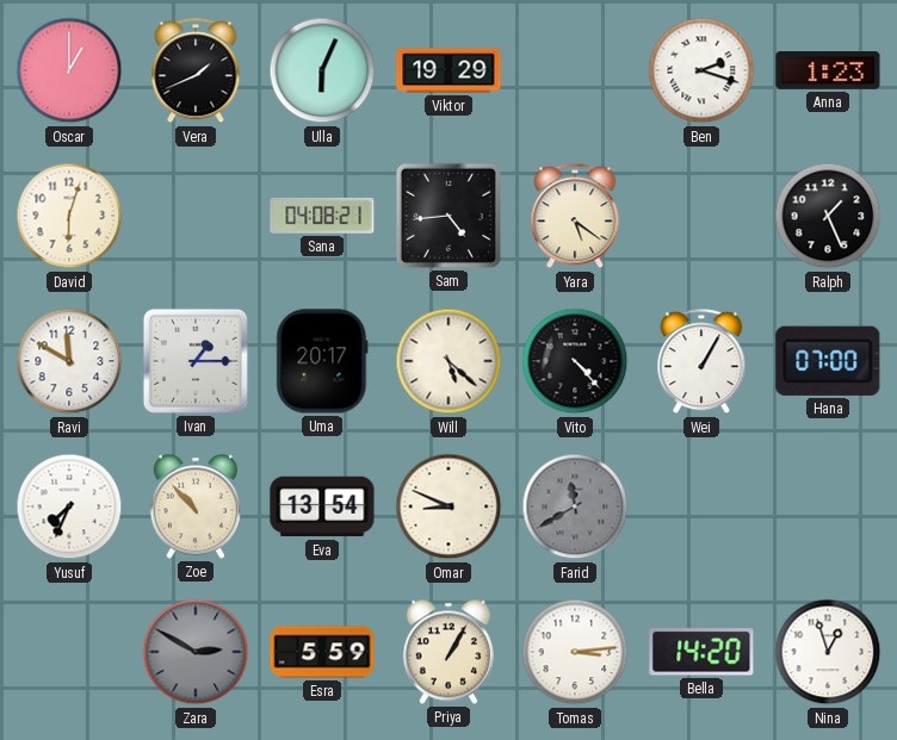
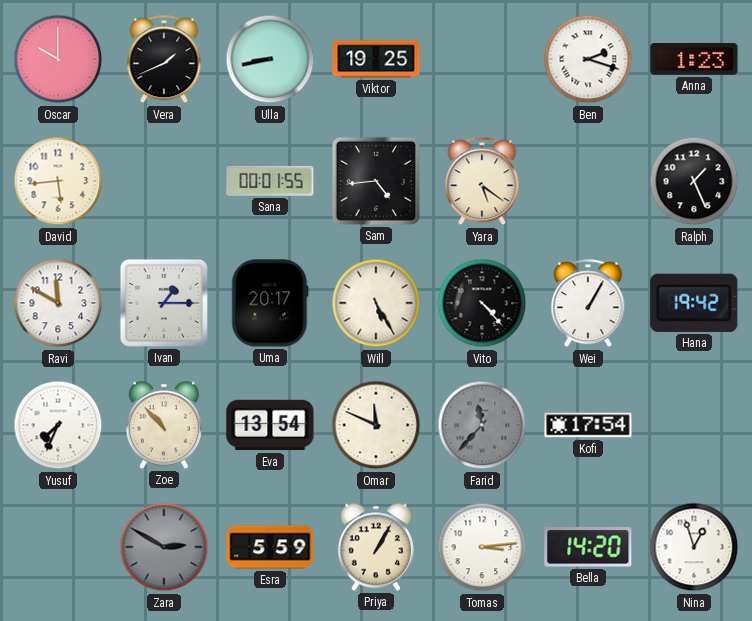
Oscar: 1:00 -> 10:00
Ulla: 6:04 -> 8:43
Viktor: 19:29 -> 19:25
David: 6:03 -> 5:44
Sana: 04:08 -> 00:01
Will: 5:22 -> 5:25
Hana: 07:00 -> 19:42
Omar: 8:49 -> 11:49
Farid: 11:40 -> 11:37
Kofi: none -> 17:54
